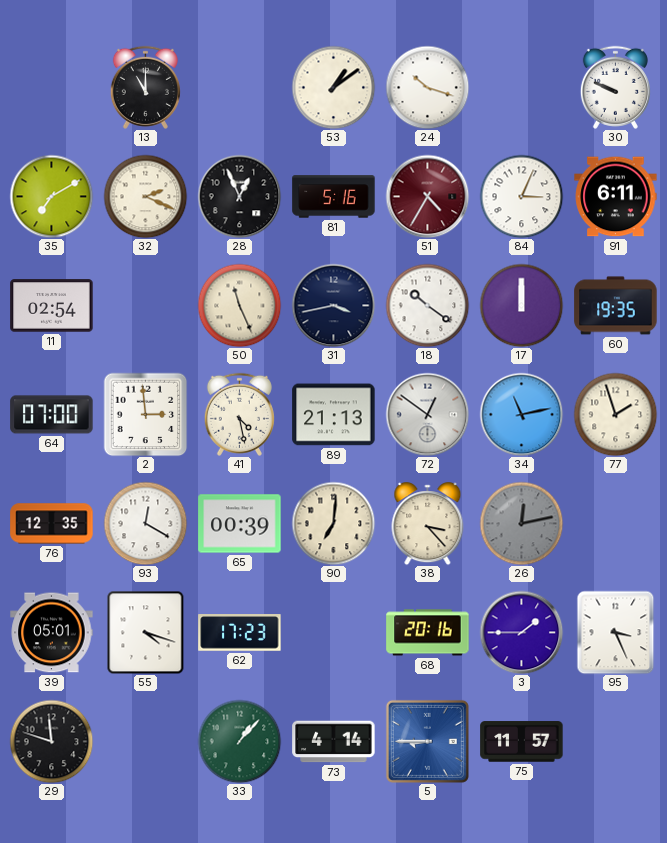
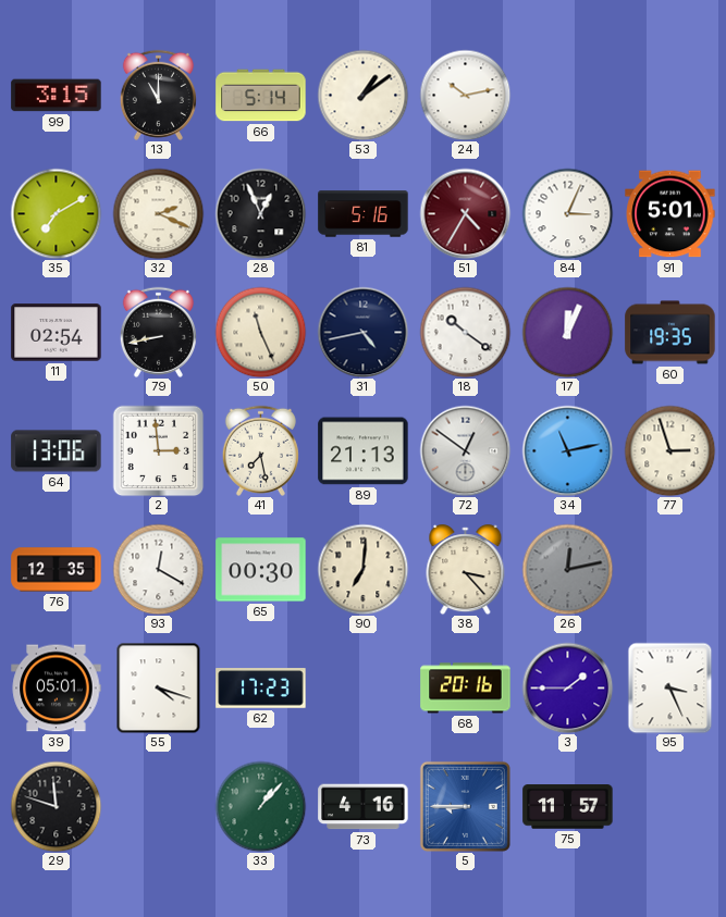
99: none -> 3:15
66: none -> 5:14
24: 10:18 -> 10:13
30: 9:49 -> none
91: 6:11 -> 5:01
79: none -> 8:43
31: 3:43 -> 4:43
17: 12:00 -> 12:04
64: 07:00 -> 13:06
41: 4:28 -> 7:28
77: 1:57 -> 2:57
65: 00:39 -> 00:30
73: 4:14 -> 4:16
